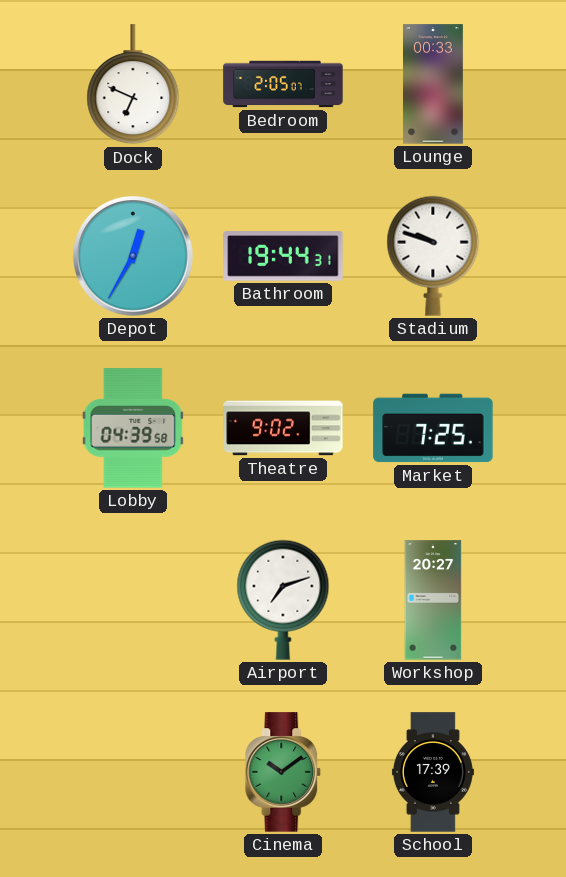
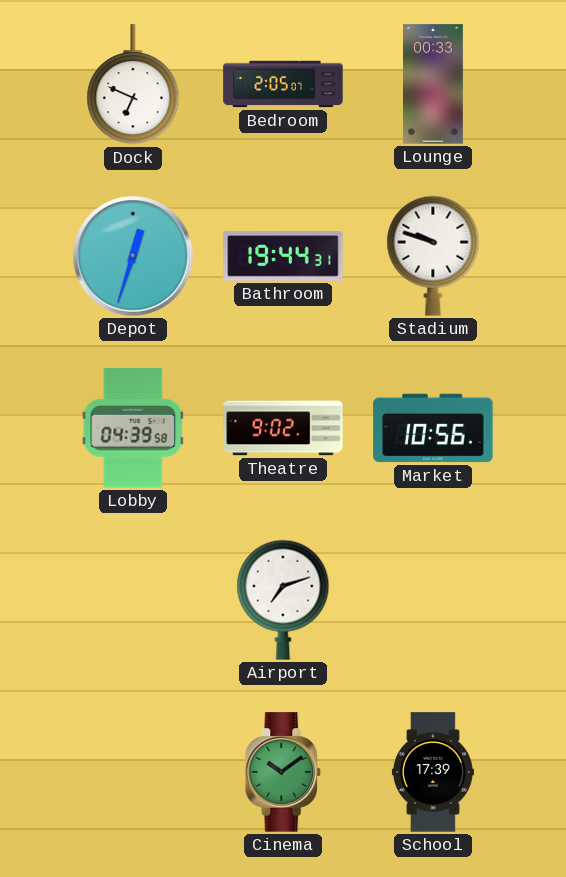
Depot: 12:35 -> 12:33
Market: 7:25 -> 10:56
Workshop: 20:27 -> none
